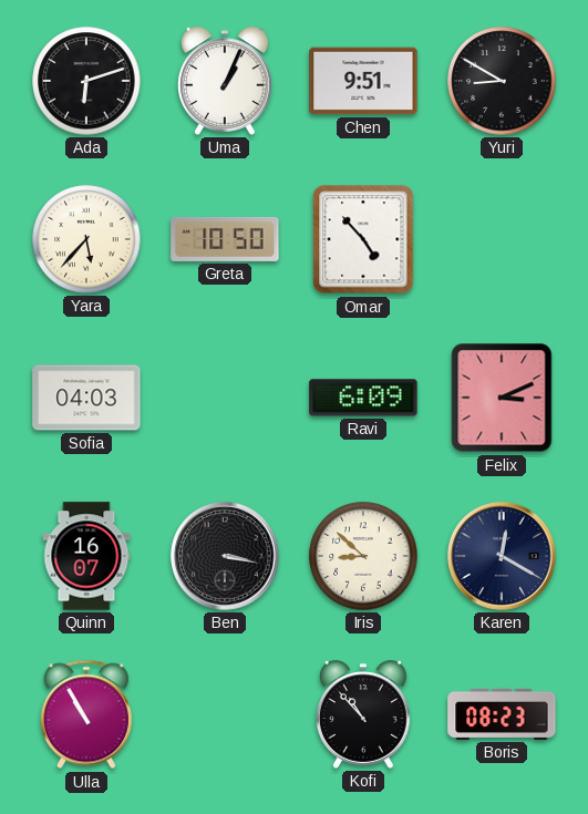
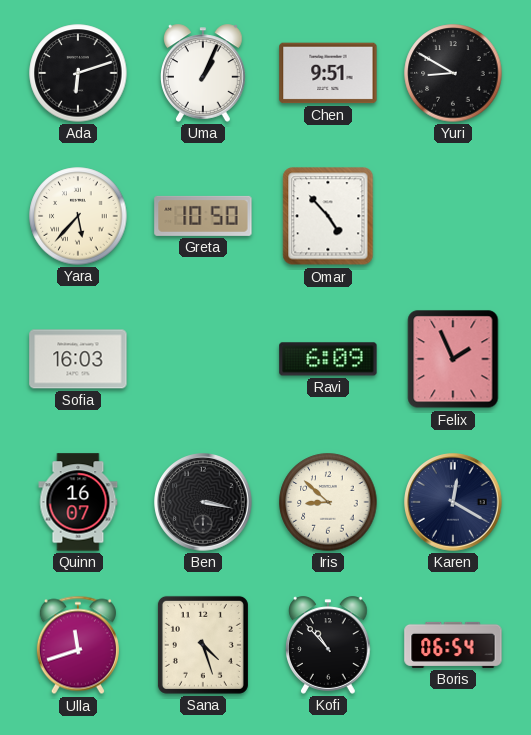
Sofia: 04:03 -> 16:03
Felix: 3:11 -> 1:56
Ulla: 10:55 -> 11:42
Sana: none -> 4:27
Boris: 08:23 -> 06:54
